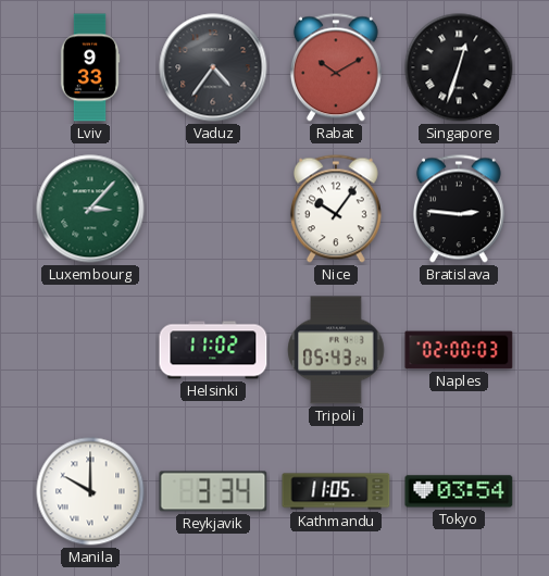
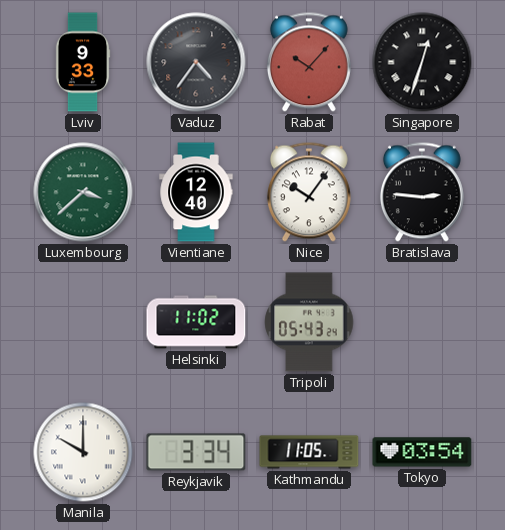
Rabat: 10:10 -> 10:07
Luxembourg: 3:07 -> 3:38
Vientiane: none -> 12:40
Naples: 02:00 -> none
